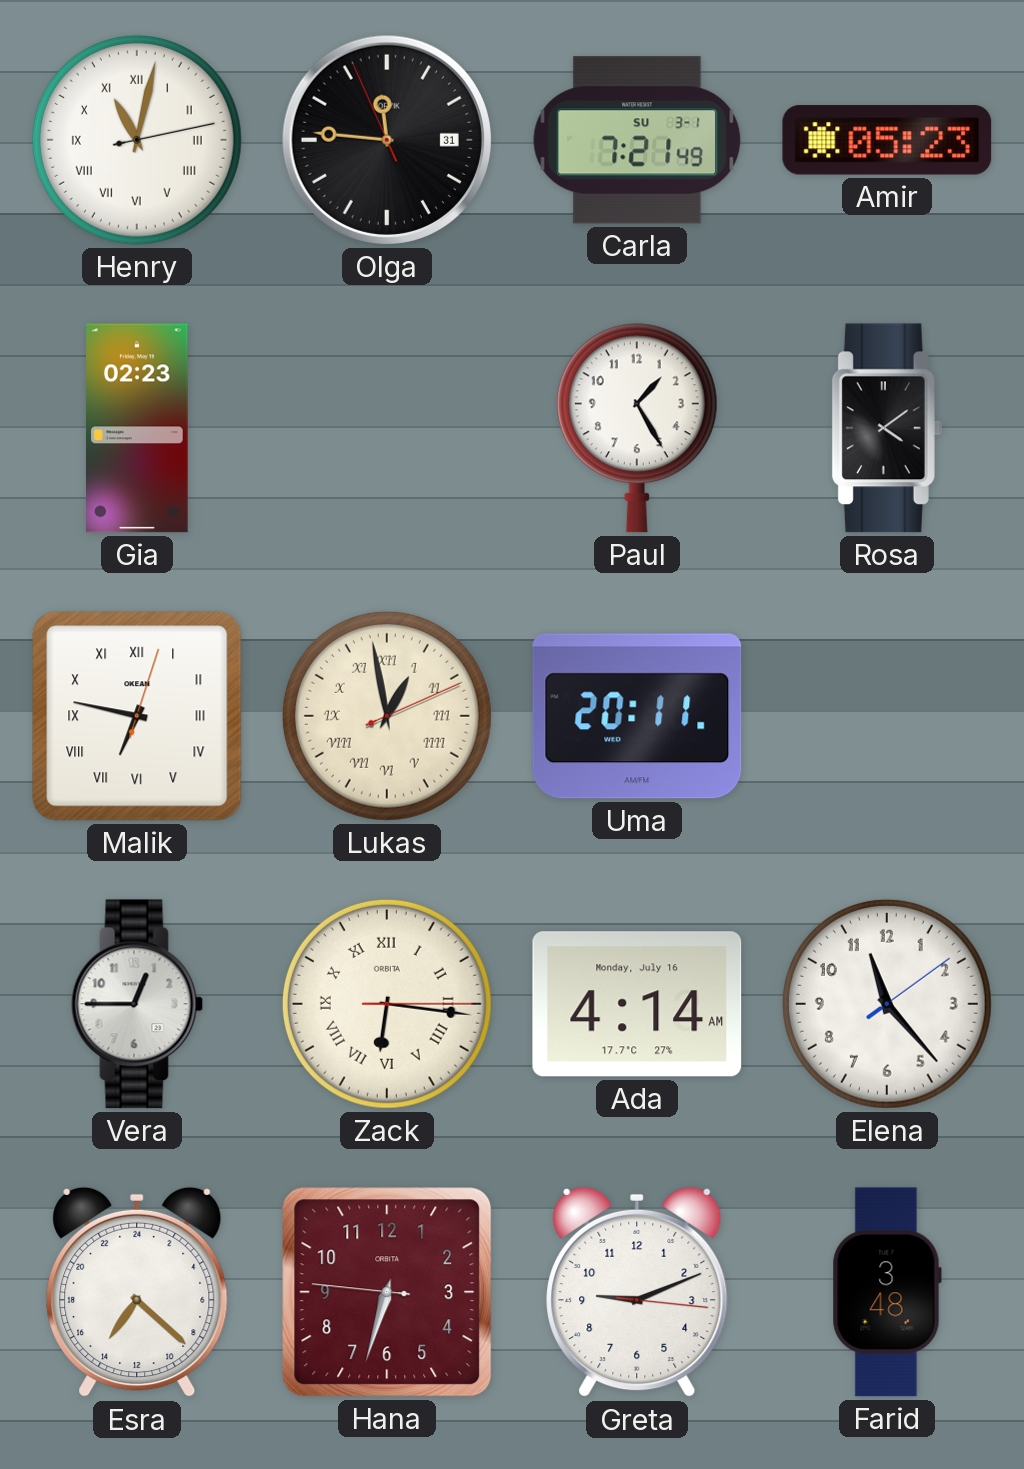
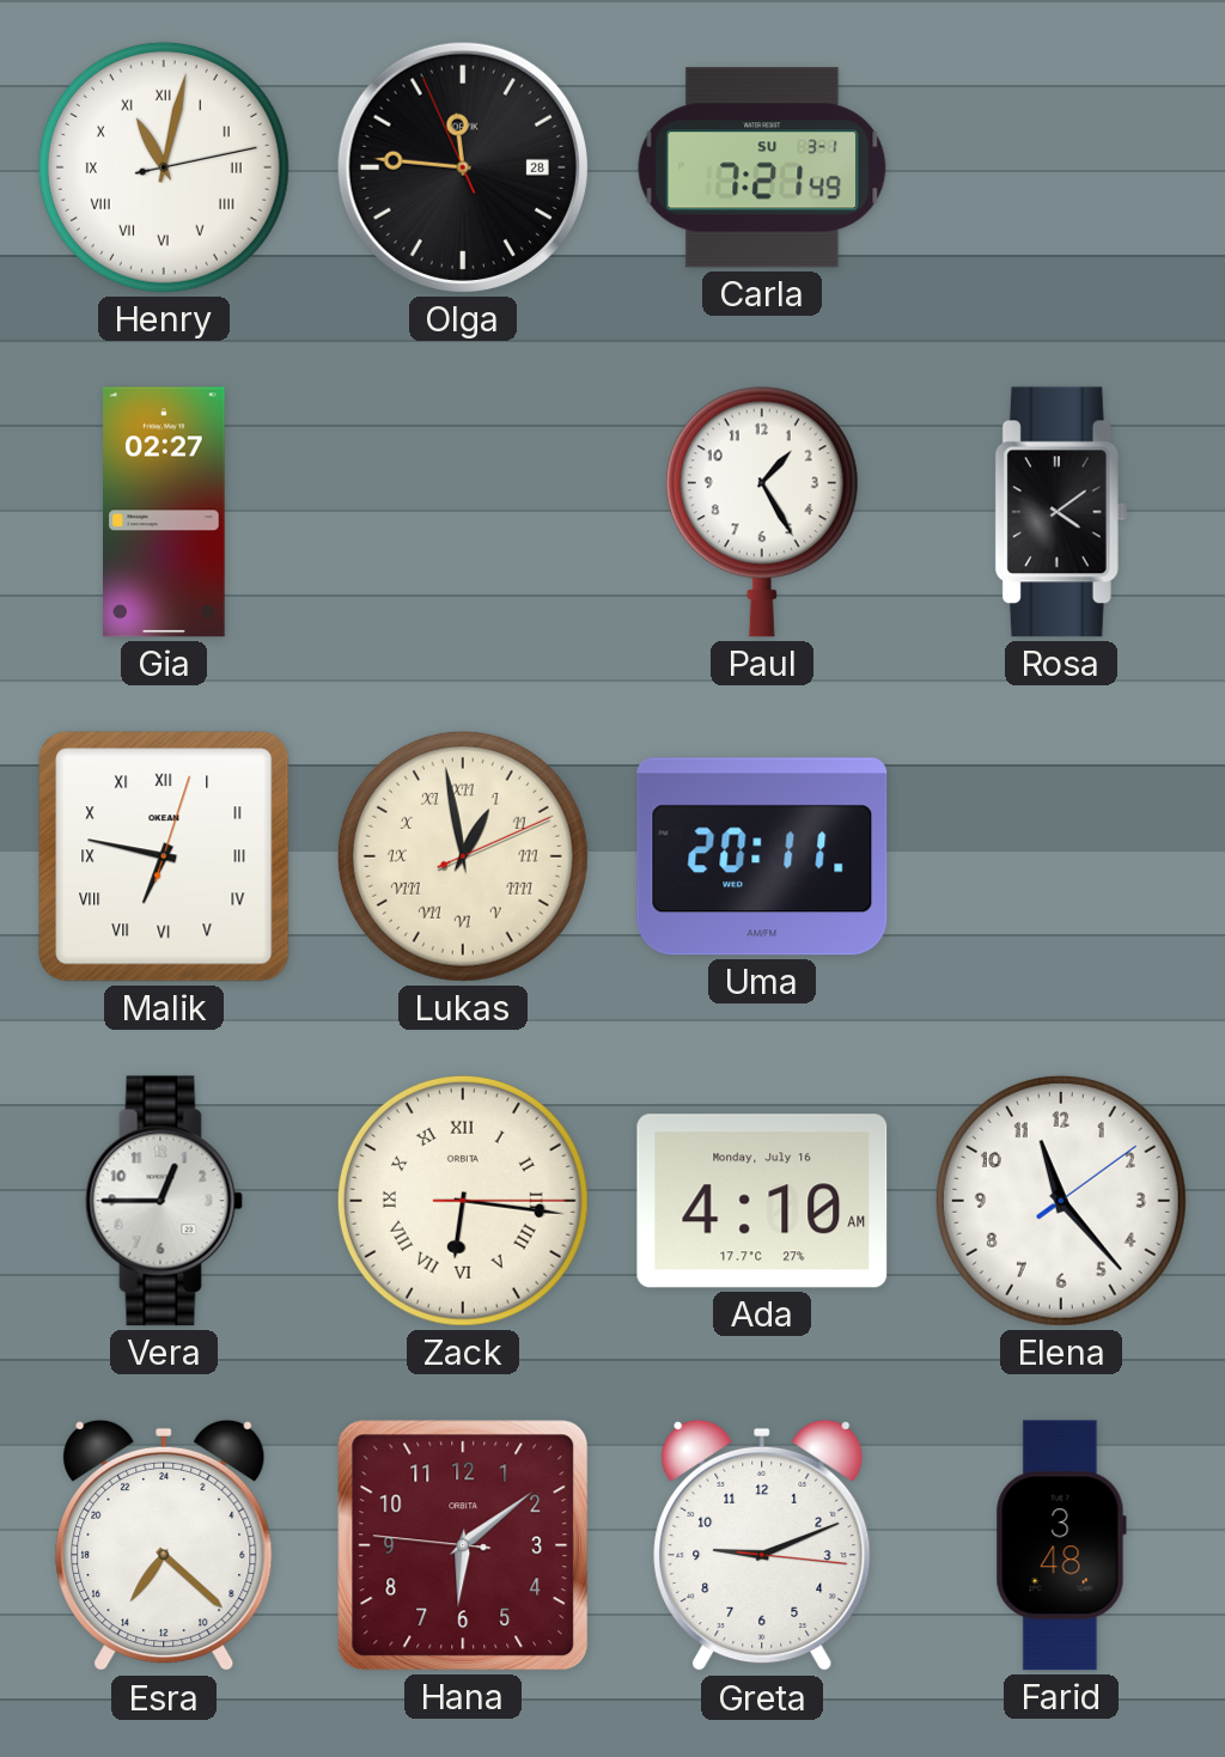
Olga date: 31 -> 28
Amir: 05:23 -> none
Gia: 02:23 -> 02:27
Ada: 4:14 -> 4:10
Hana: 6:32 -> 6:08
